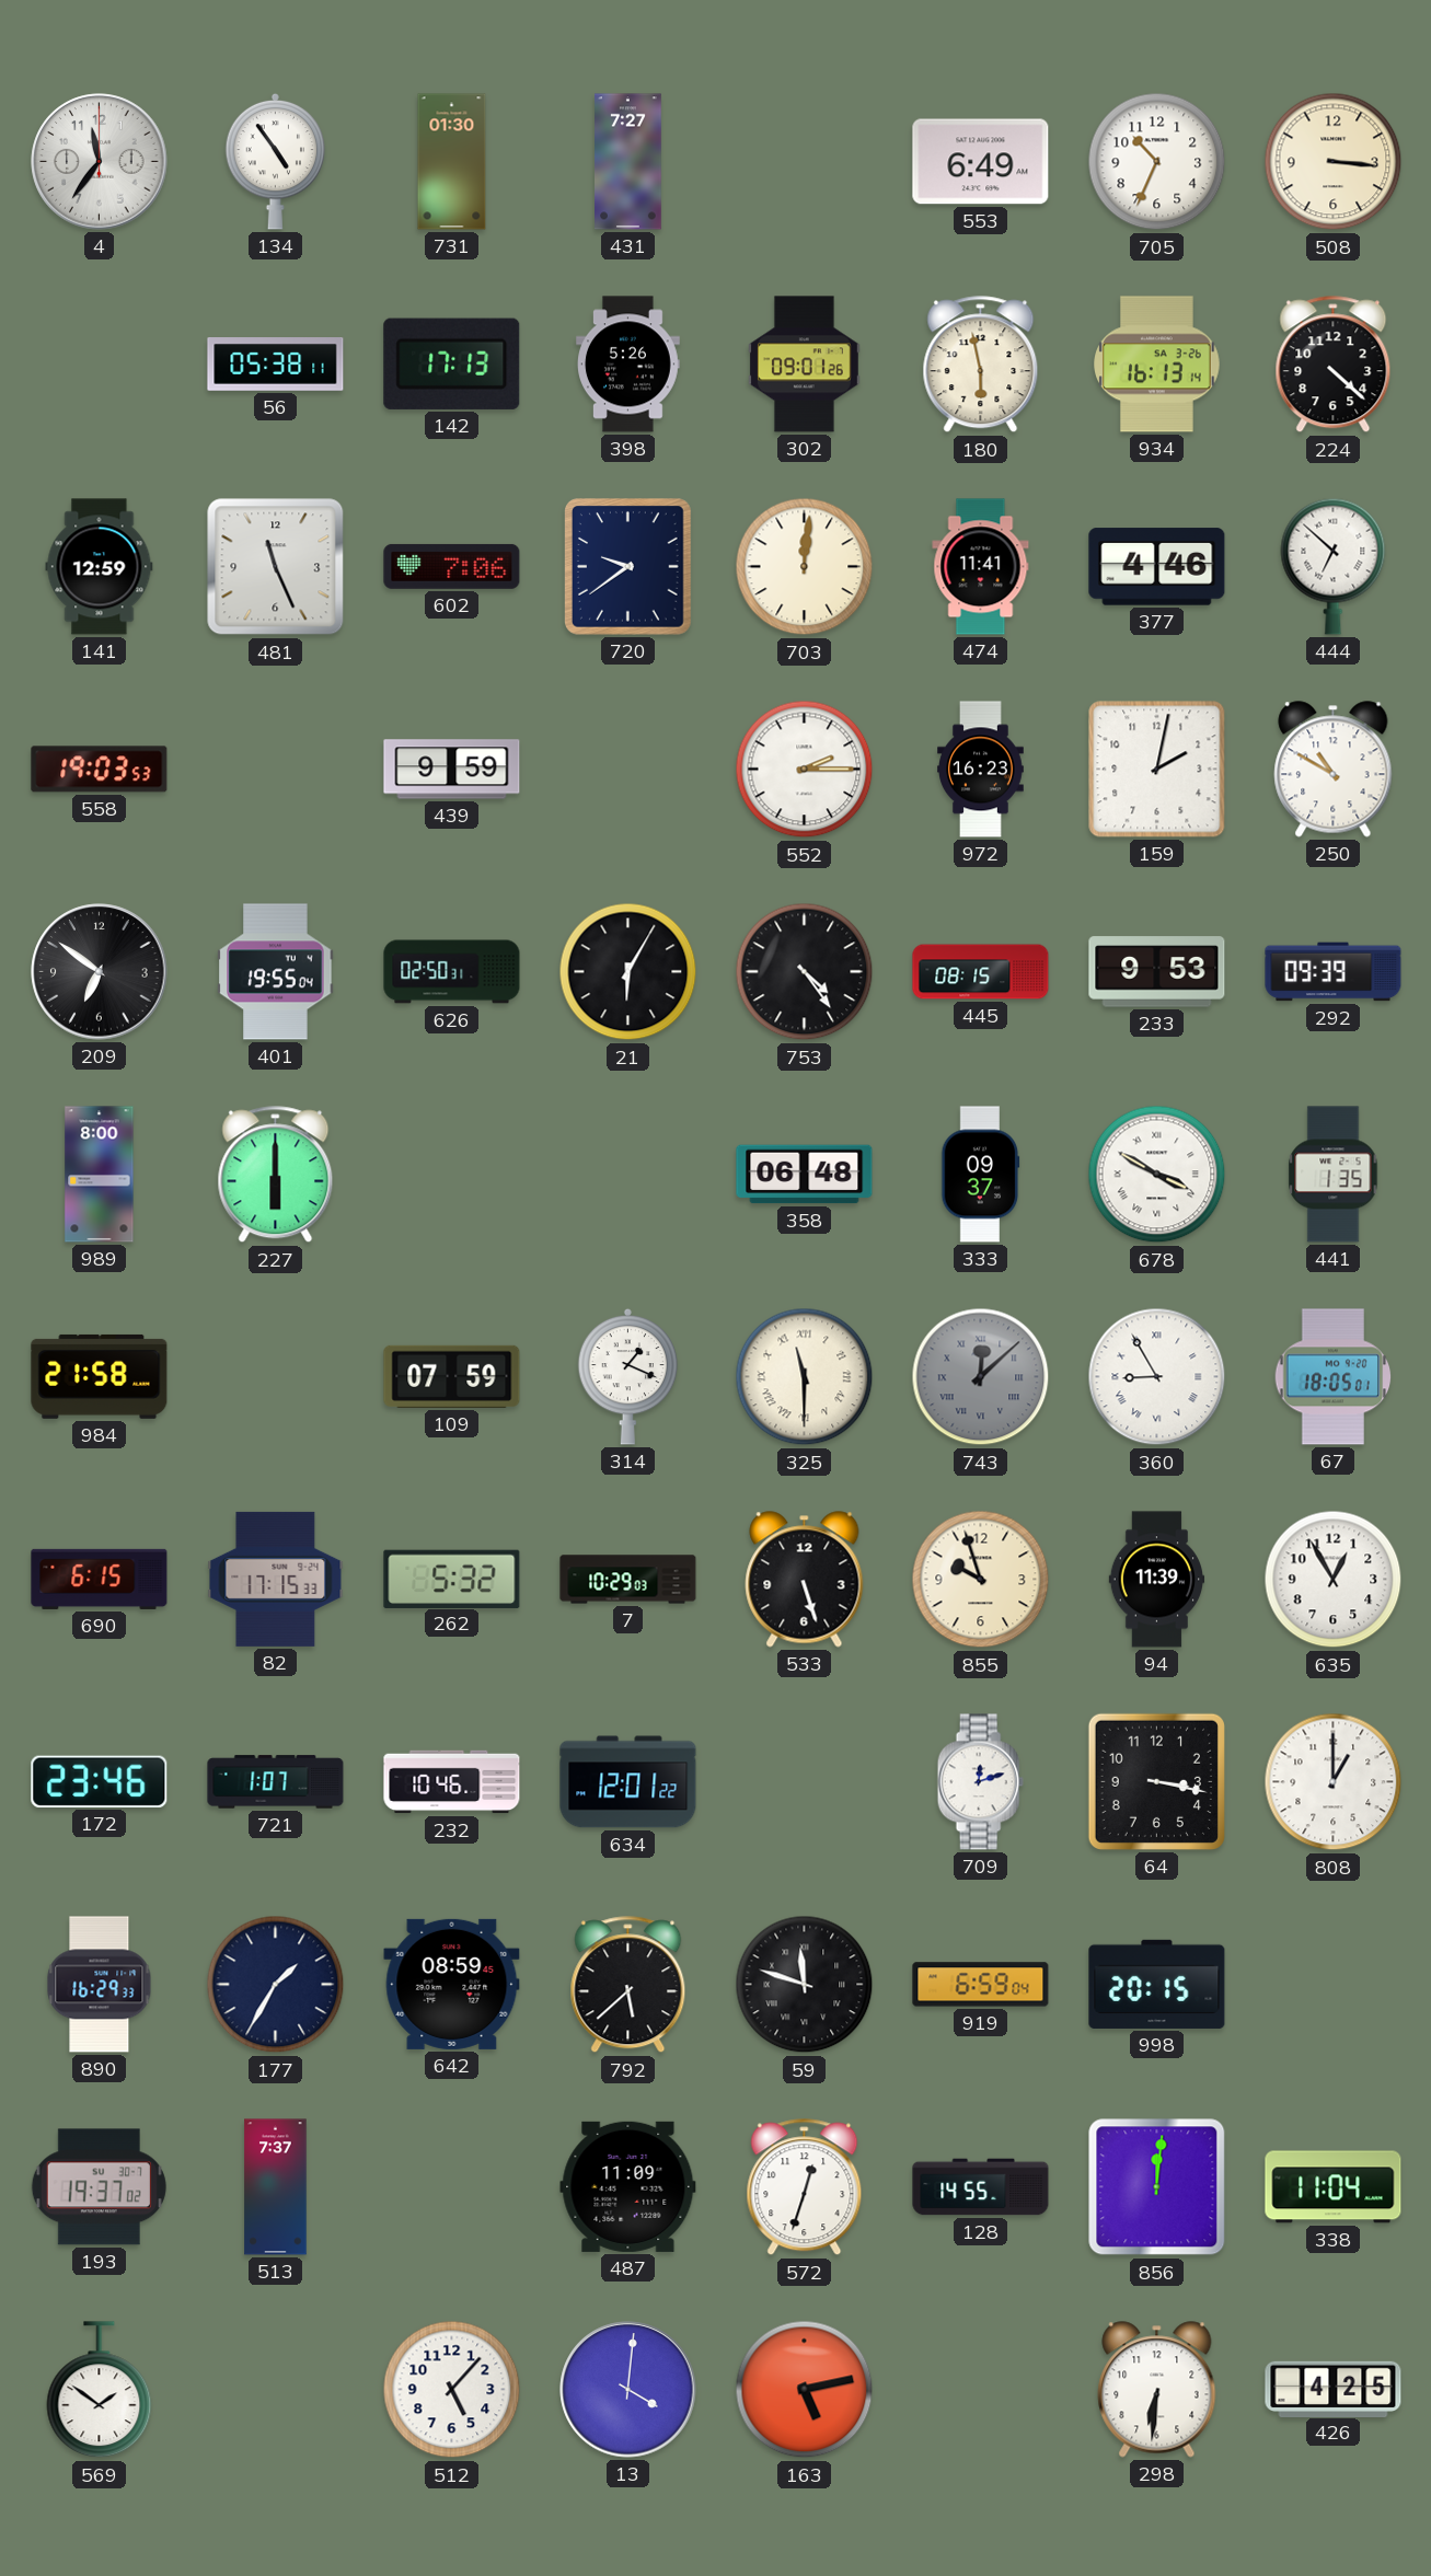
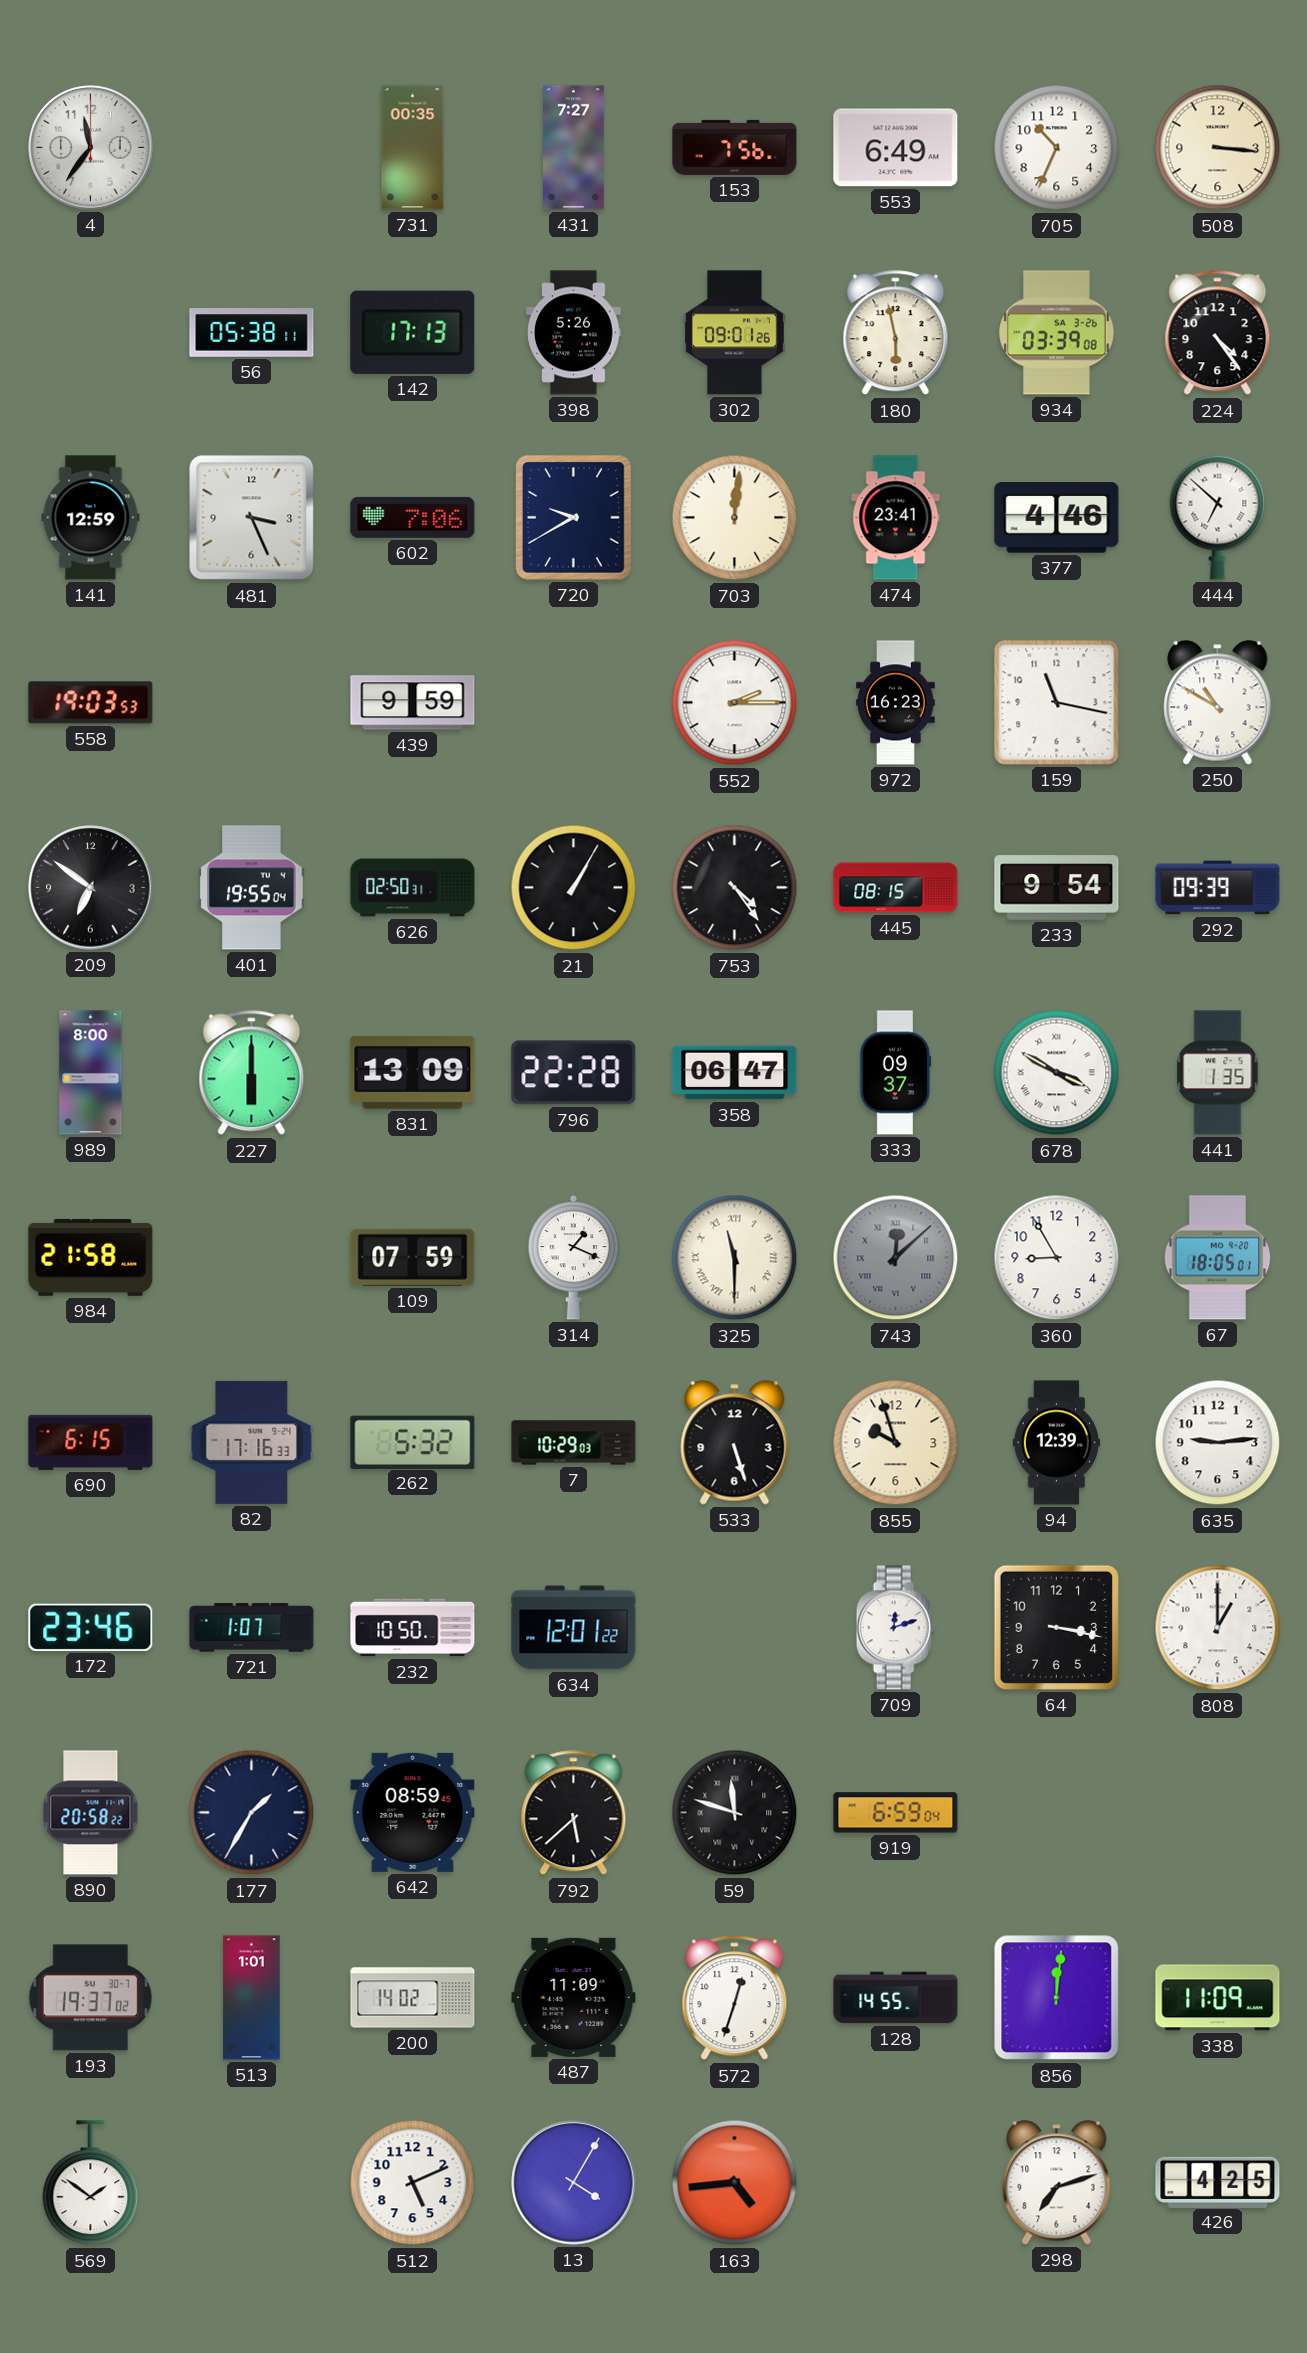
134: 4:54 -> none
731: 01:30 -> 00:35
153: none -> 7:56
934: 16:13 -> 03:39
224: 4:22 -> 4:24
481: 11:26 -> 3:26
720: 9:39 -> 9:40
474: 11:41 -> 23:41
159: 2:02 -> 11:17
21: 6:05 -> 1:05
233: 9:53 -> 9:54
831: none -> 13:09
796: none -> 22:28
358: 06:48 -> 06:47
360 numerals: Roman -> Arabic
82: 17:15 -> 17:16
94: 11:39 -> 12:39
635: 12:55 -> 9:14
232: 10:46 -> 10:50
890: 16:29 -> 20:58
998: 20:15 -> none
513: 7:37 -> 1:01
200: none -> 14:02
338: 11:04 -> 11:09
512: 5:07 -> 5:11
13: 4:01 -> 4:05
163: 5:13 -> 4:44
298: 6:31 -> 7:12
